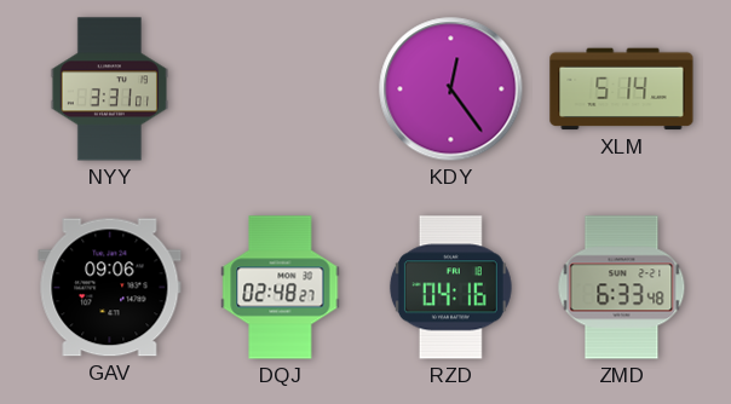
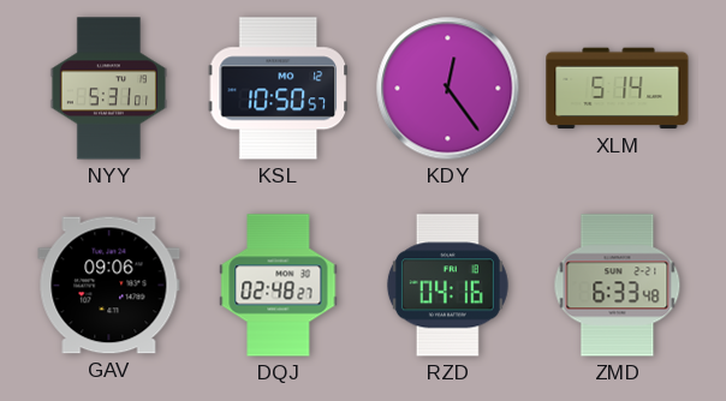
NYY: 3:31 -> 5:31
KSL: none -> 10:50
